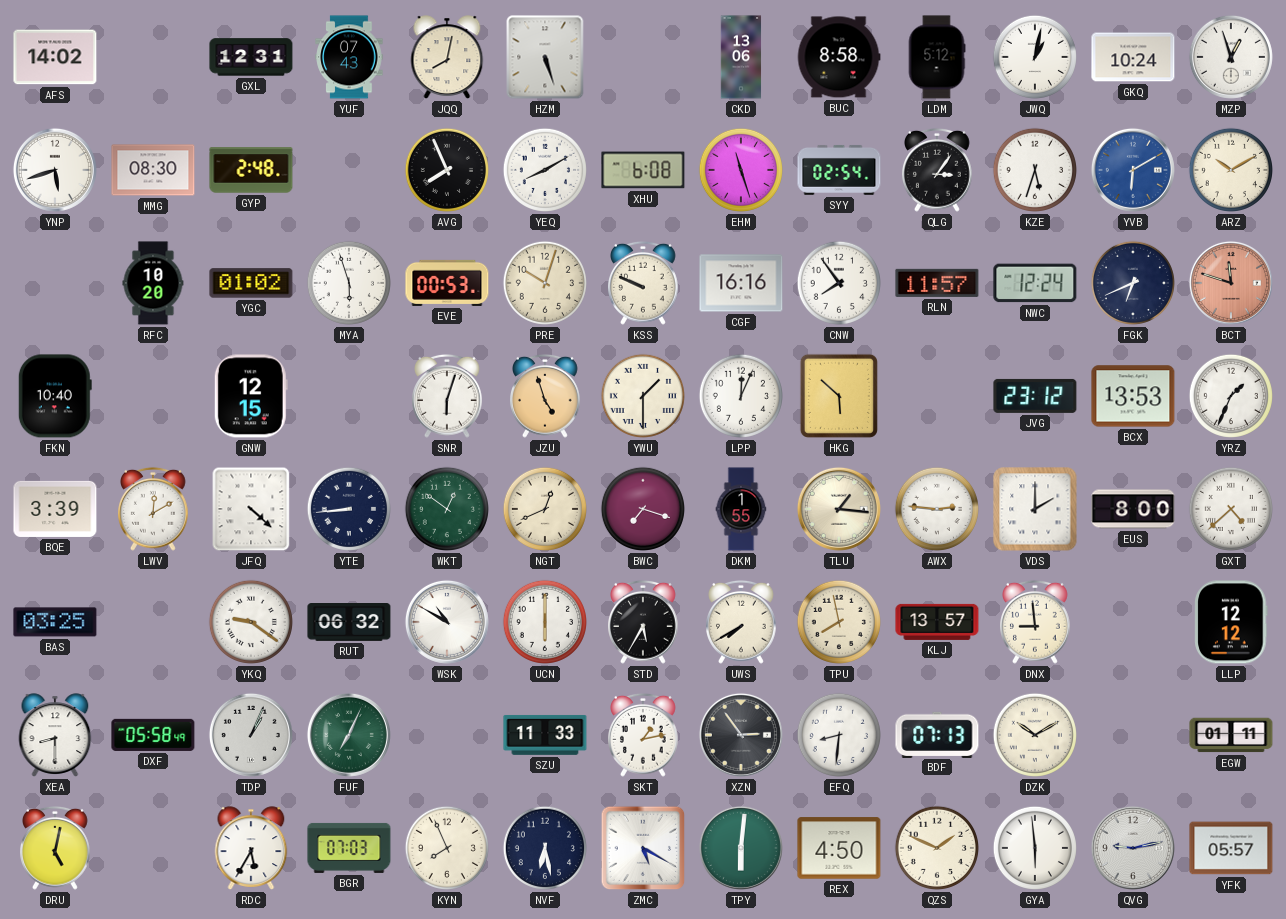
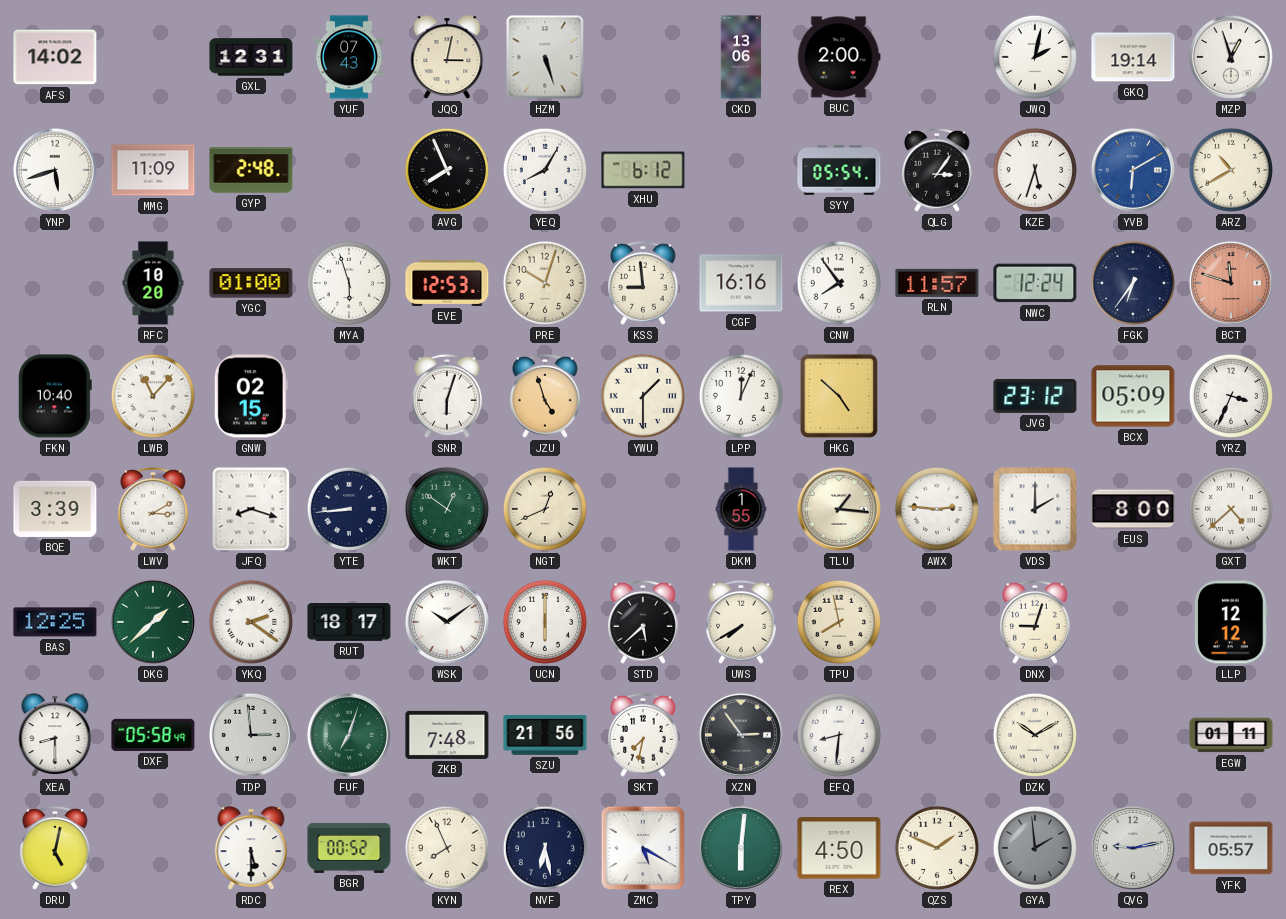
JQQ: 8:02 -> 3:02
BUC: 8:58 -> 2:00
LDM: 5:12 -> none
JWQ: 1:02 -> 2:02
GKQ: 10:24 -> 19:14
MMG: 08:30 -> 11:09
YEQ: 8:10 -> 8:05
XHU: 6:08 -> 6:12
EHM: 11:27 -> none
SYY: 02:54 -> 05:54
ARZ: 10:10 -> 10:40
YGC: 01:02 -> 01:00
EVE: 00:53 -> 12:53
KSS: 9:49 -> 8:59
FGK: 6:41 -> 6:36
LWB: none -> 11:07
GNW: 12:15 -> 02:15
HKG: 5:52 -> 4:52
BCX: 13:53 -> 05:09
YRZ: 1:34 -> 3:34
LWV: 12:10 -> 3:10
JFQ: 4:22 -> 8:18
BWC: 7:18 -> none
BAS: 03:25 -> 12:25
DKG: none -> 1:38
YKQ: 9:21 -> 2:21
RUT: 06:32 -> 18:17
WSK: 10:50 -> 10:09
STD: 5:35 -> 5:38
KLJ: 13:57 -> none
DNX: 8:59 -> 9:03
TDP: 1:04 -> 2:59
FUF: 7:04 -> 7:03
ZKB: none -> 7:48
SZU: 11:33 -> 21:56
SKT: 1:13 -> 7:32
BDF: 07:13 -> none
RDC: 5:35 -> 5:30
BGR: 07:03 -> 00:52
GYA: 5:59 -> 1:59
GYA dial: white -> grey
